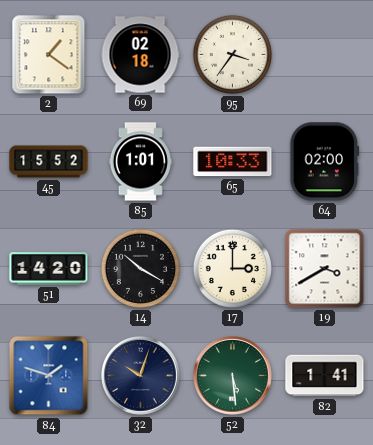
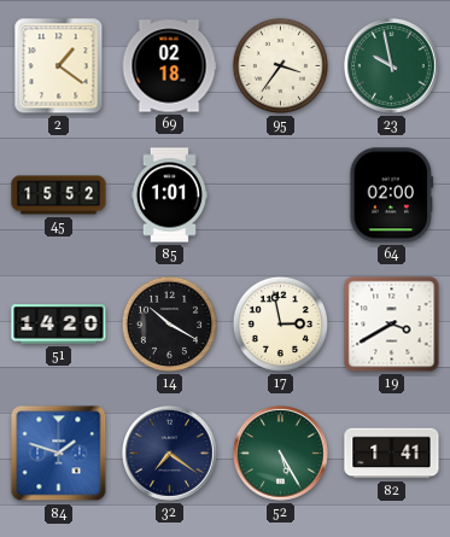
23: none -> 9:58
65: 10:33 -> none
17: 3:00 -> 2:58
32: 10:03 -> 7:21
52: 5:29 -> 5:25
